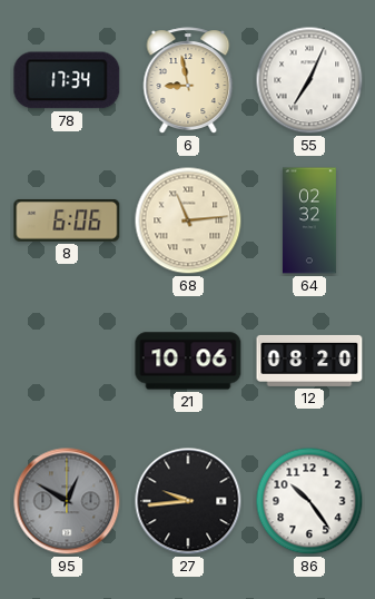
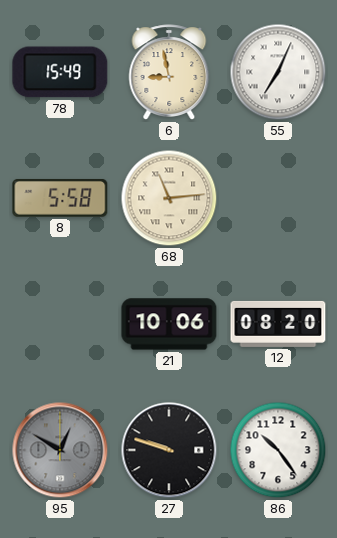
78: 17:34 -> 15:49
8: 6:06 -> 5:58
64: 02:32 -> none
27: 9:44 -> 9:48
